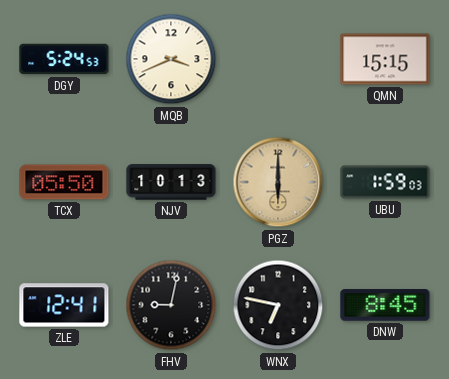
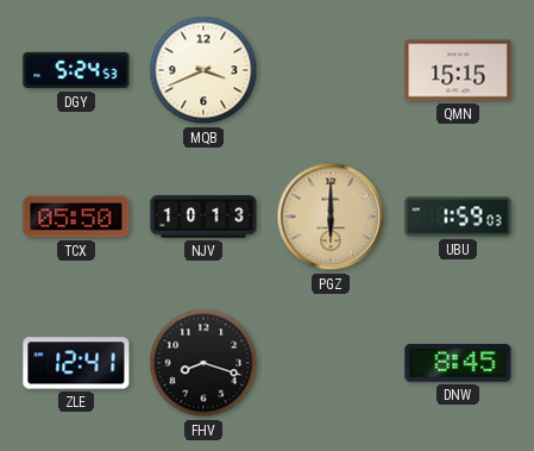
FHV: 9:02 -> 8:18
WNX: 6:47 -> none
